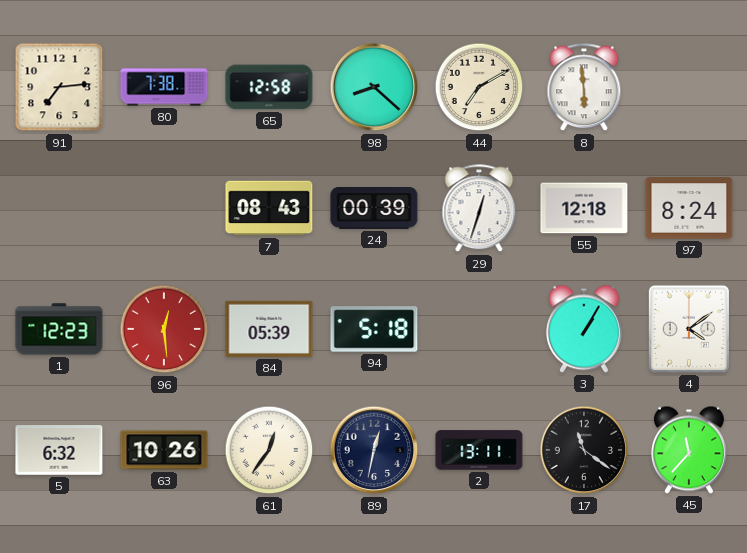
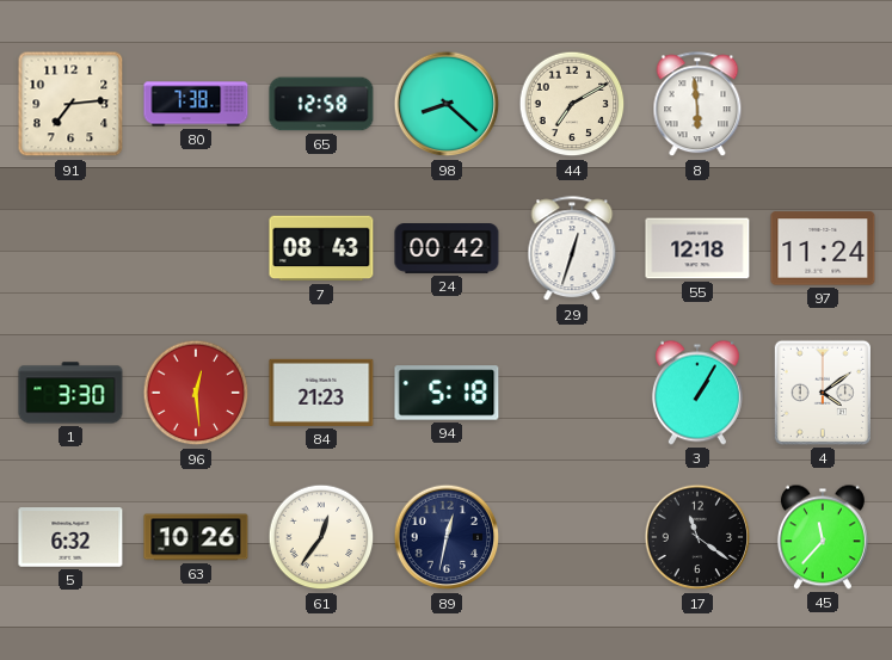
24: 00:39 -> 00:42
97: 8:24 -> 11:24
1: 12:23 -> 3:30
84: 05:39 -> 21:23
2: 13:11 -> none
